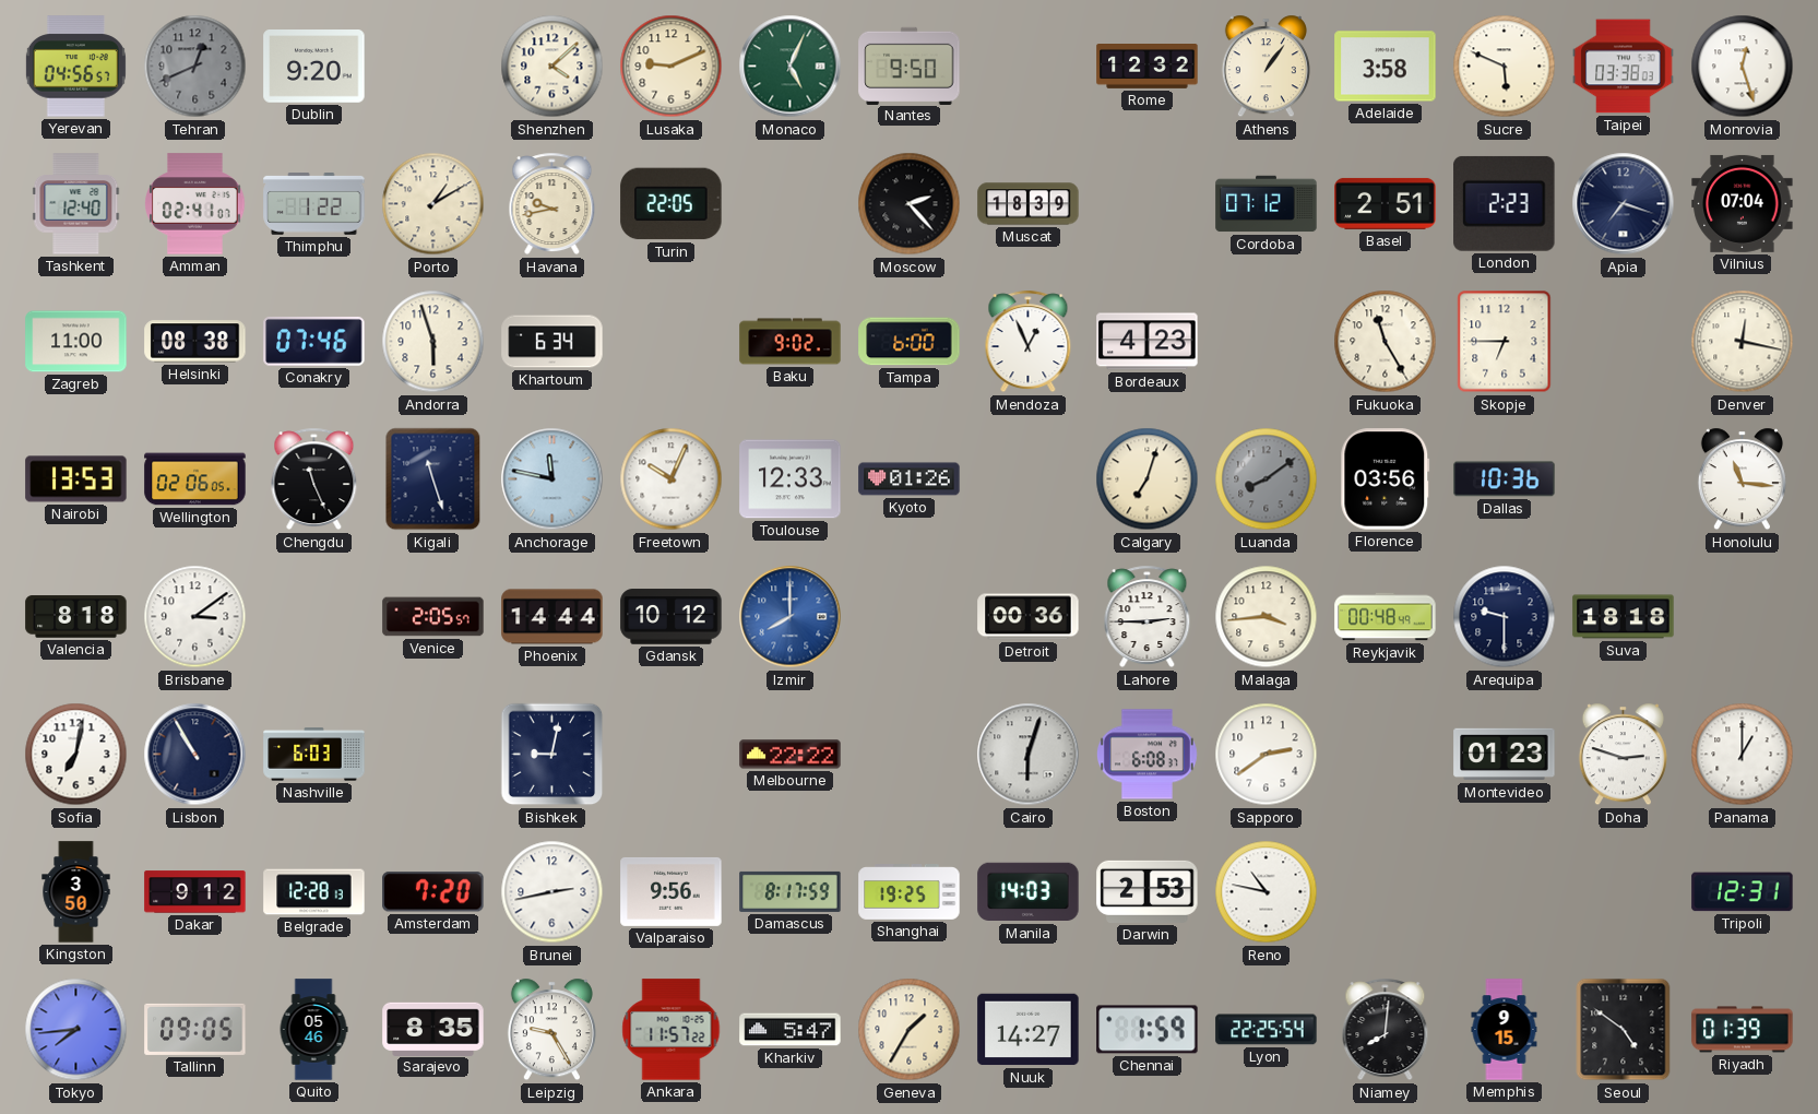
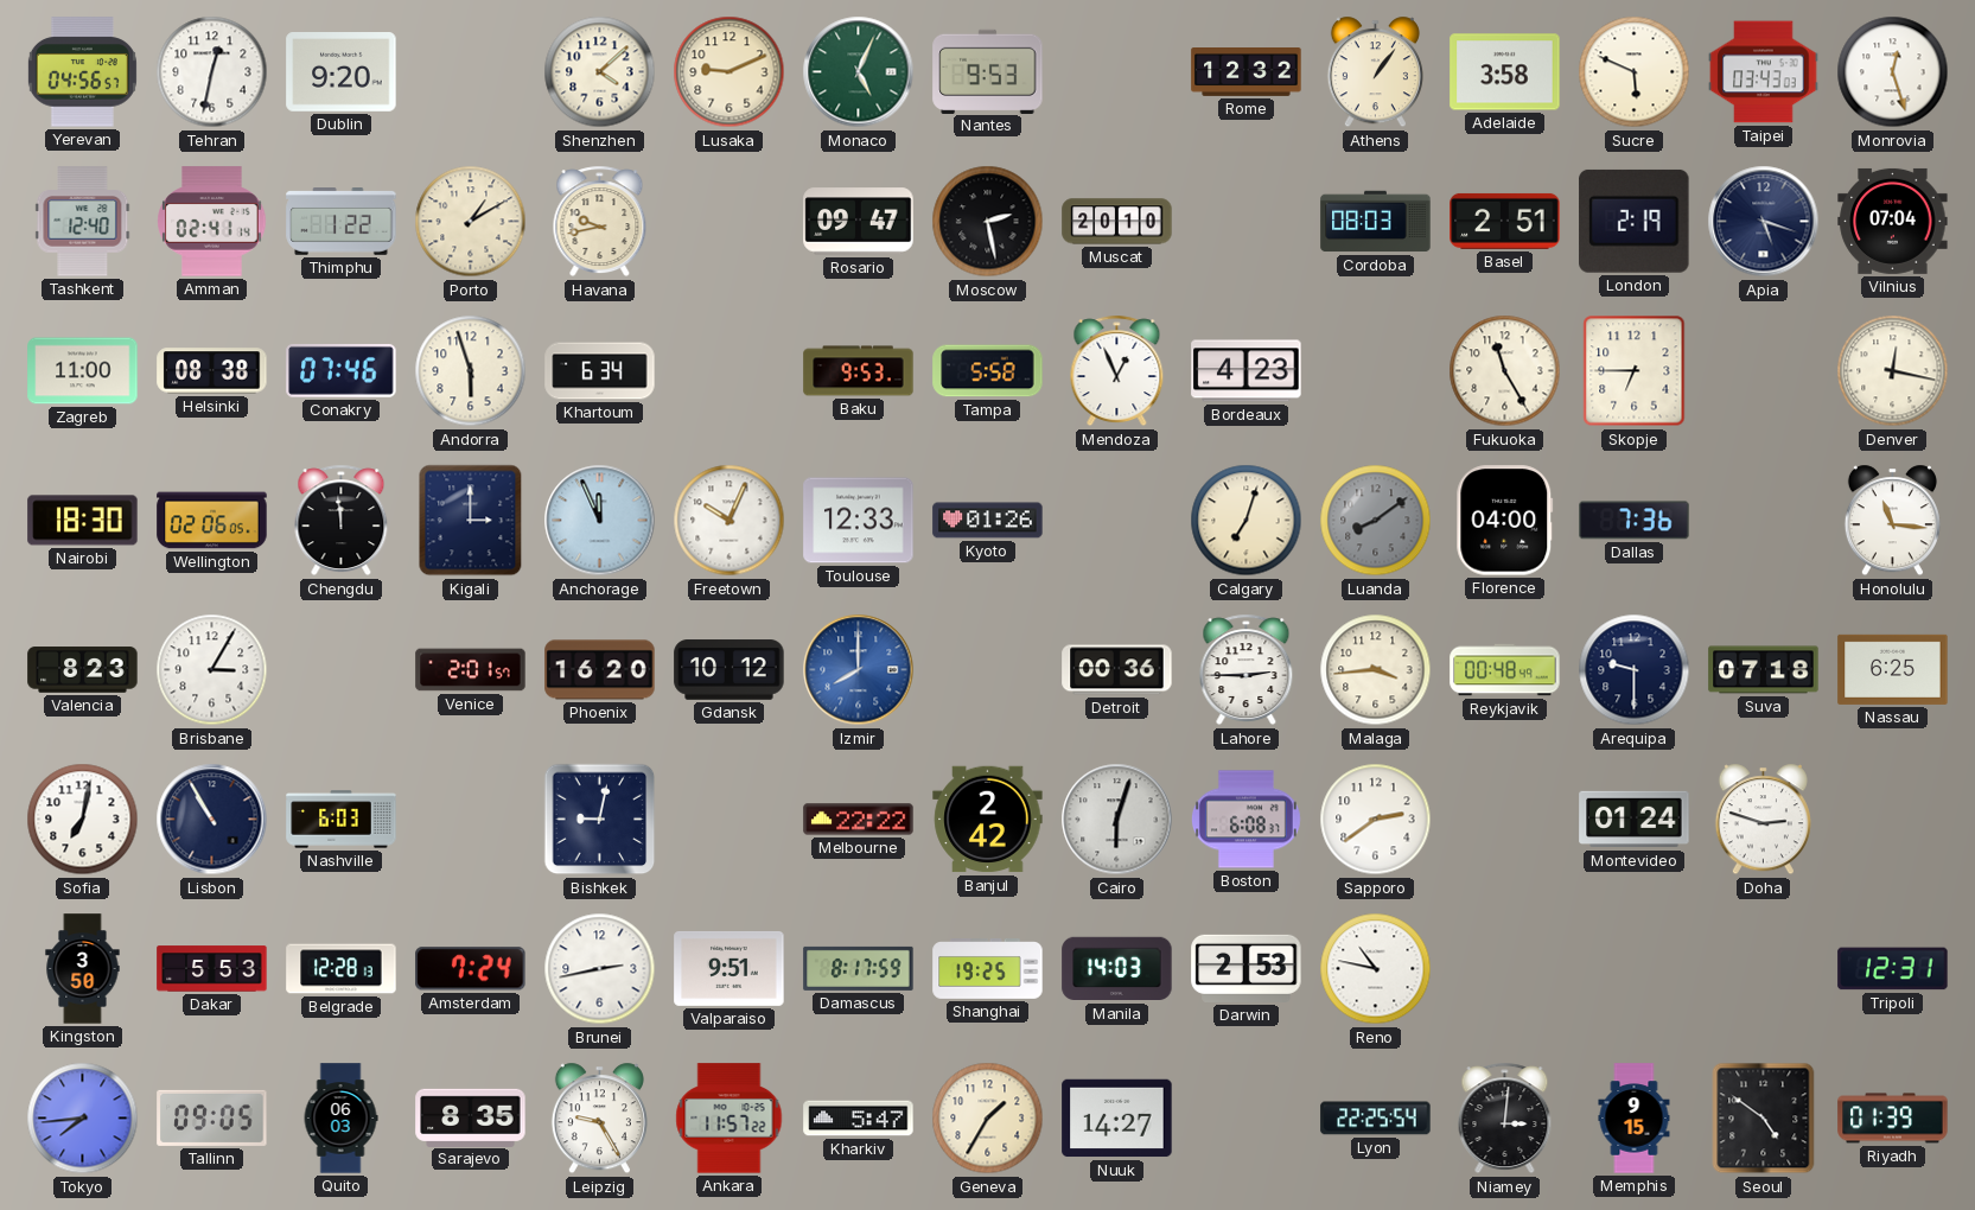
Tehran: 12:41 -> 12:32
Tehran dial: grey -> white
Nantes: 9:50 -> 9:53
Taipei: 03:38 -> 03:43
Amman: 02:41:07 -> 02:41:14
Turin: 22:05 -> none
Rosario: none -> 09:47
Moscow: 2:23 -> 2:28
Muscat: 18:39 -> 20:10
Cordoba: 07:12 -> 08:03
London: 2:23 -> 2:19
Apia: 7:18 -> 5:18
Baku: 9:02 -> 9:53
Tampa: 6:00 -> 5:58
Nairobi: 13:53 -> 18:30
Chengdu: 11:26 -> 11:59
Kigali: 11:27 -> 3:00
Anchorage: 11:47 -> 11:56
Florence: 03:56 -> 04:00
Dallas: 10:36 -> 7:36
Valencia: 8:18 -> 8:23
Brisbane: 3:09 -> 3:05
Venice: 2:05 -> 2:01
Phoenix: 14:44 -> 16:20
Suva: 18:18 -> 07:18
Nassau: none -> 6:25
Banjul: none -> 2:42
Montevideo: 01:23 -> 01:24
Panama: 1:00 -> none
Dakar: 9:12 -> 5:53
Amsterdam: 7:20 -> 7:24
Valparaiso: 9:56 -> 9:51
Quito: 05:46 -> 06:03
Chennai: 1:59 -> none
Niamey: 8:01 -> 3:01
